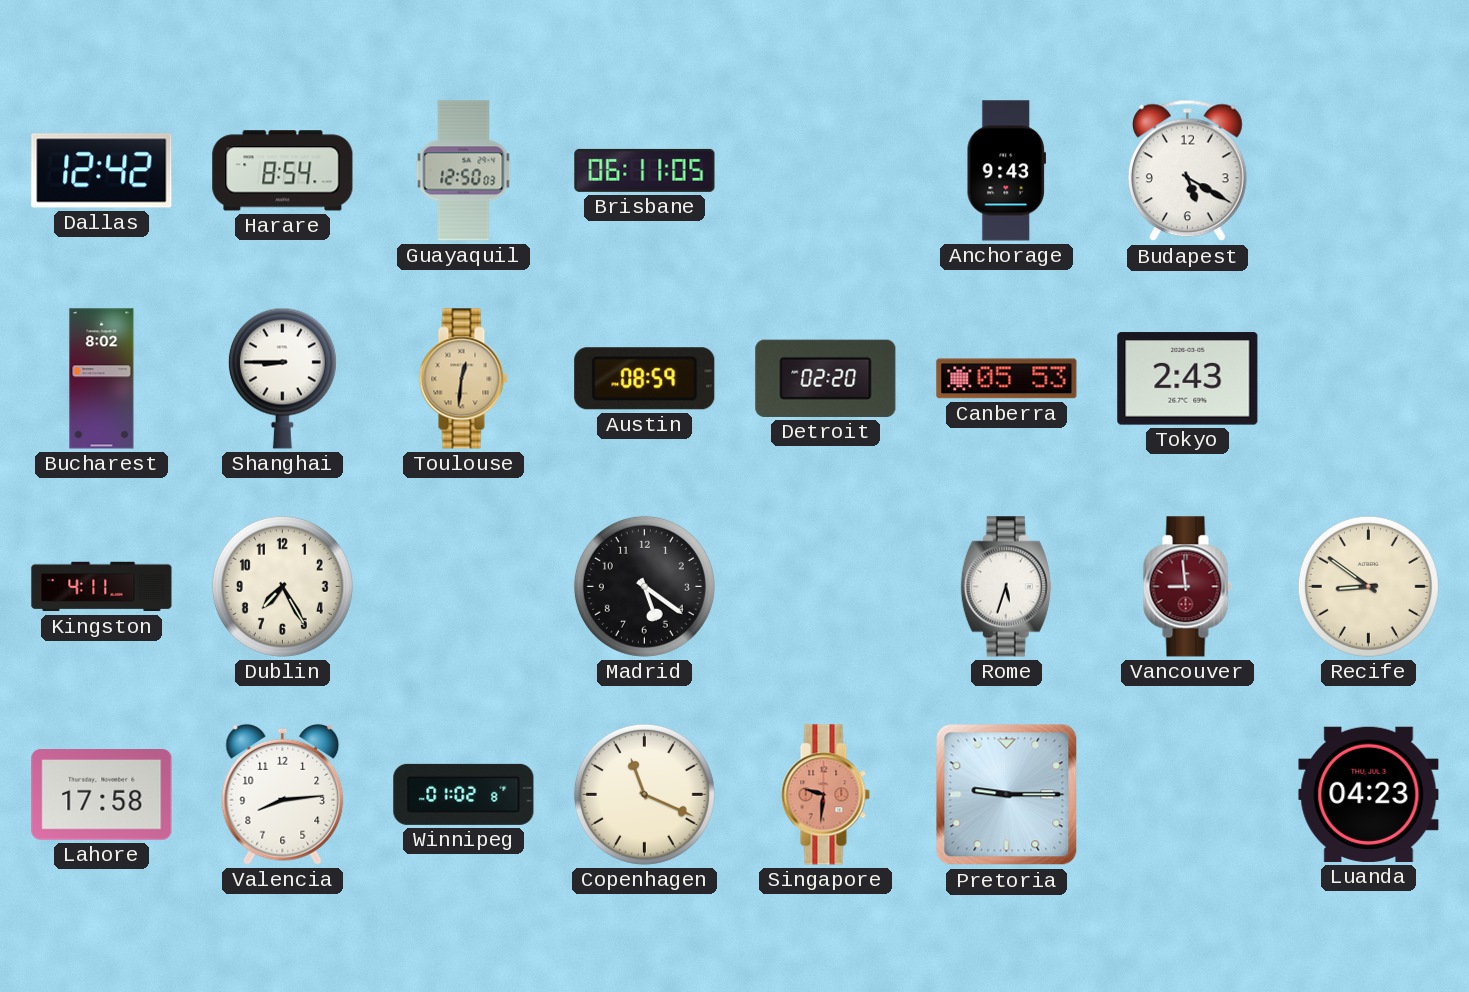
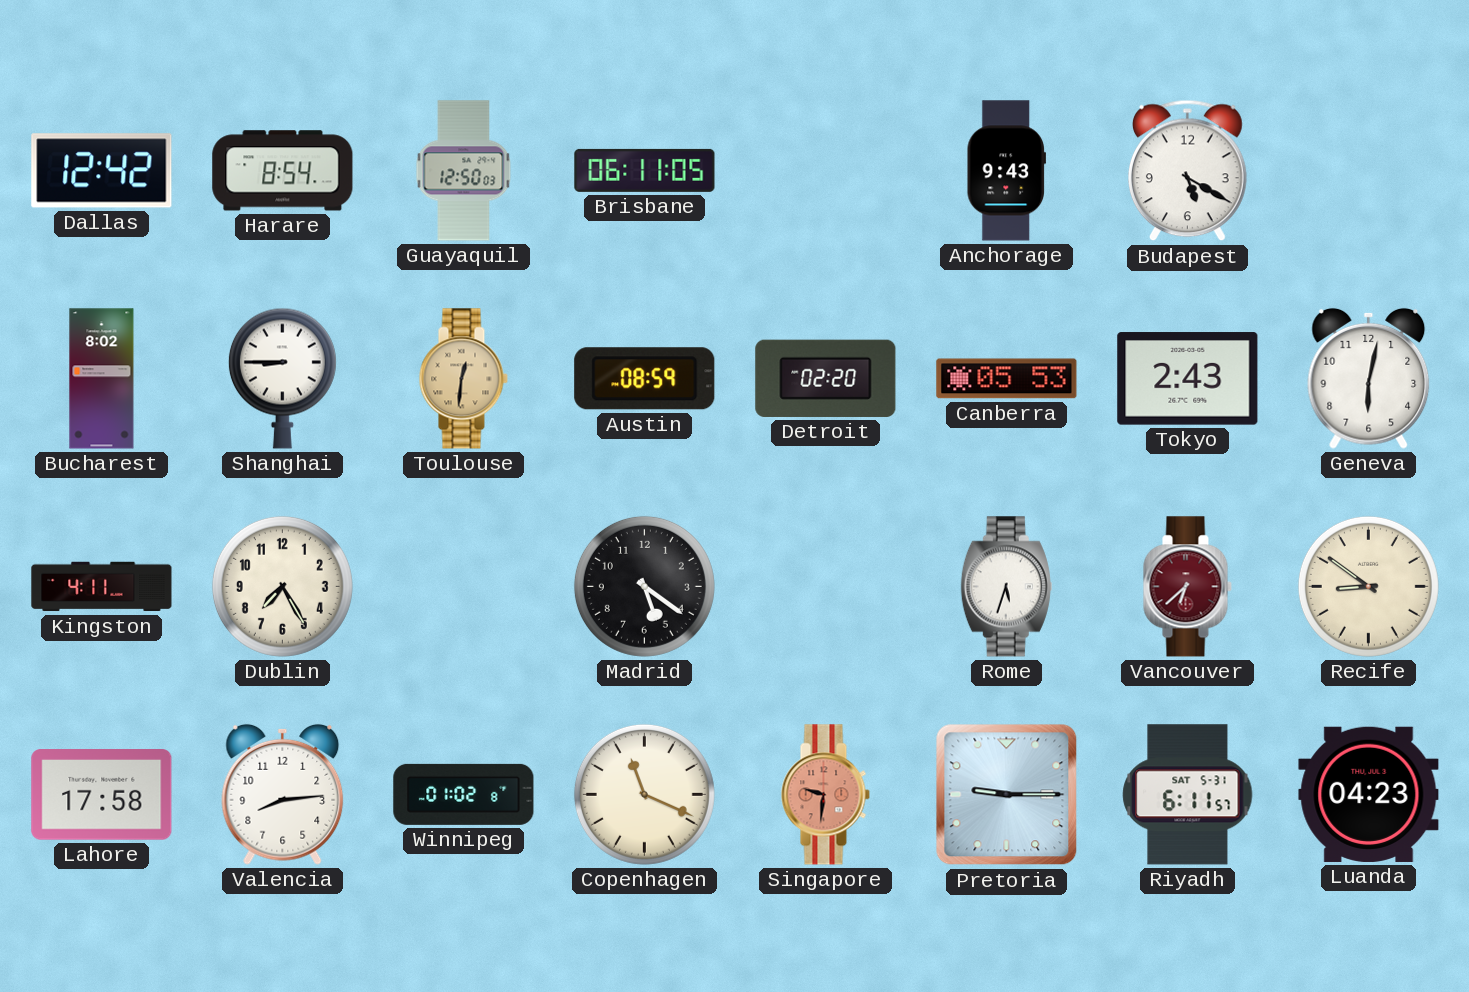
Geneva: none -> 6:02
Vancouver: 8:59 -> 6:38
Riyadh: none -> 6:11
